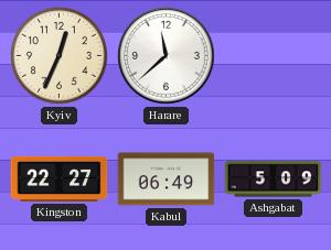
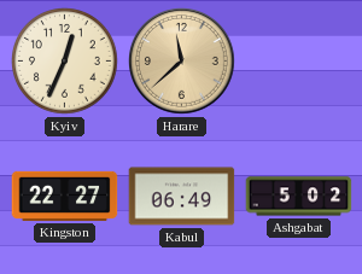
Harare dial: white -> champagne
Ashgabat: 5:09 -> 5:02
